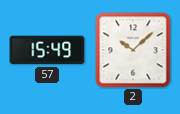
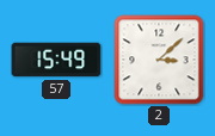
2: 10:08 -> 3:08
